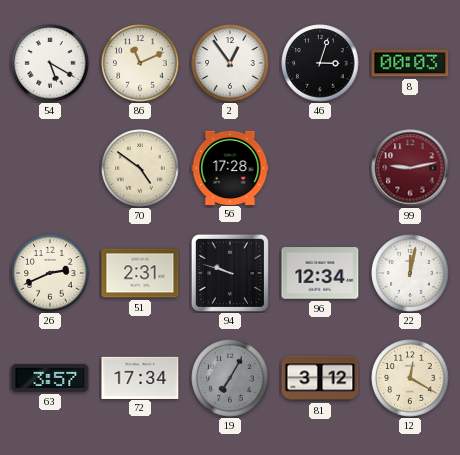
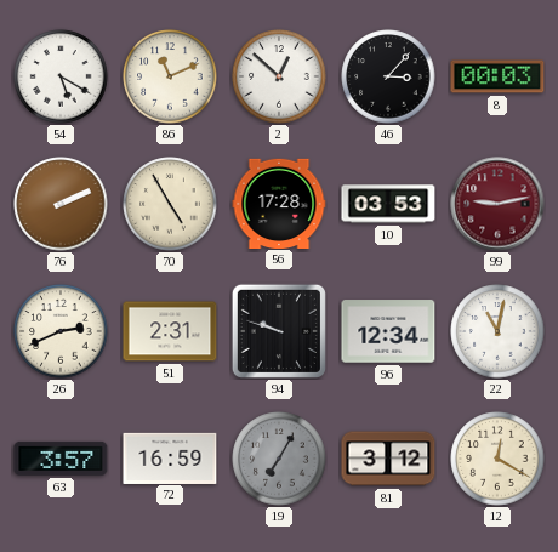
2: 12:54 -> 12:52
46: 3:03 -> 3:07
76: none -> 2:11
70: 4:51 -> 4:55
10: none -> 03:53
22: 12:02 -> 11:02
72: 17:34 -> 16:59
